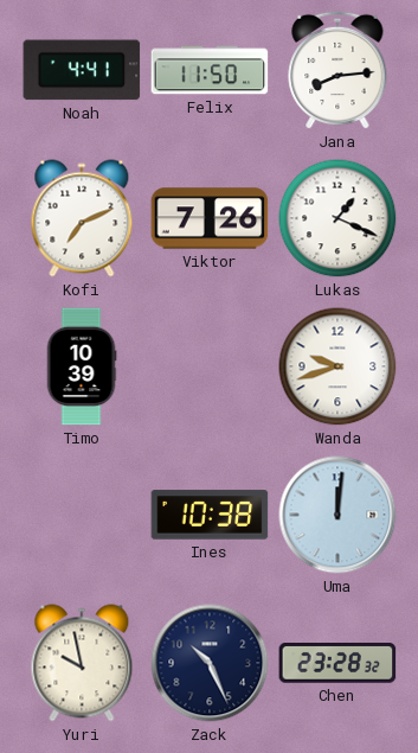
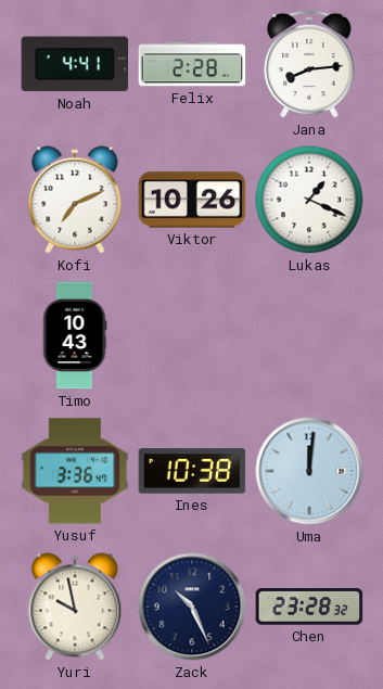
Felix: 11:50 -> 2:28
Viktor: 7:26 -> 10:26
Timo: 10:39 -> 10:43
Wanda: 9:42 -> none
Yusuf: none -> 3:36
